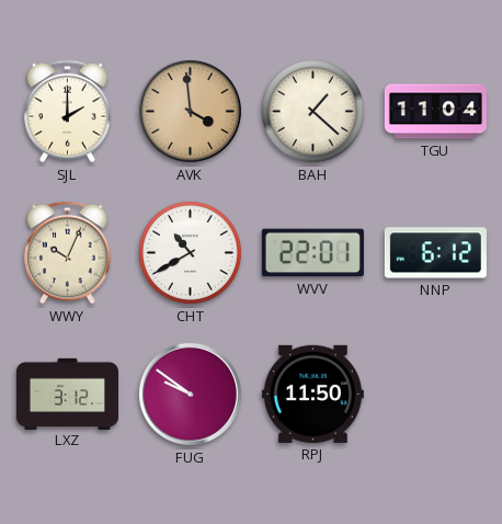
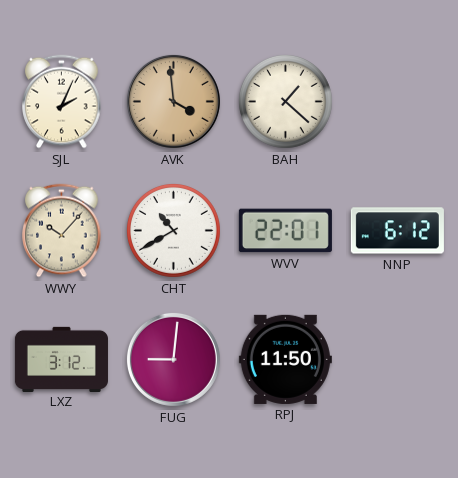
SJL: 2:00 -> 2:04
TGU: 11:04 -> none
WWY: 10:04 -> 10:07
FUG: 9:51 -> 9:01
